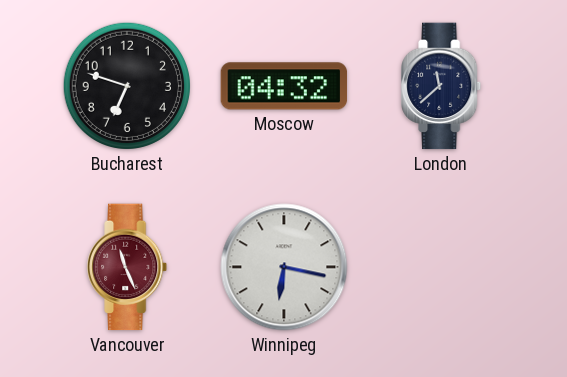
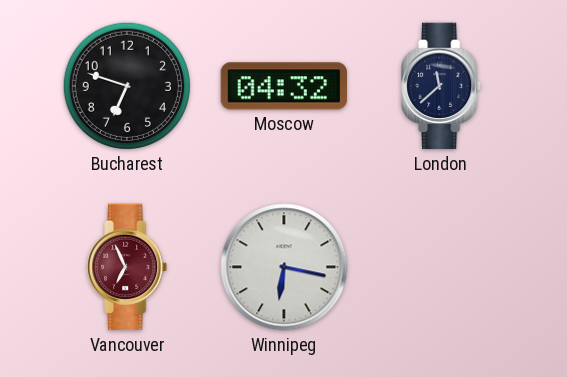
Vancouver: 11:26 -> 6:56
